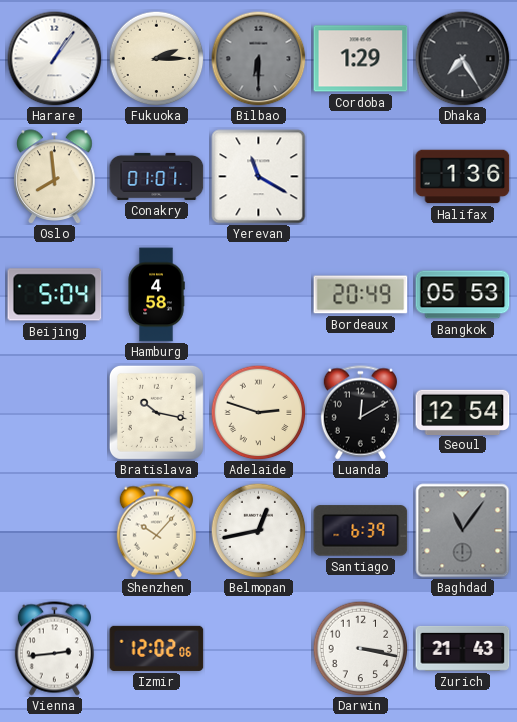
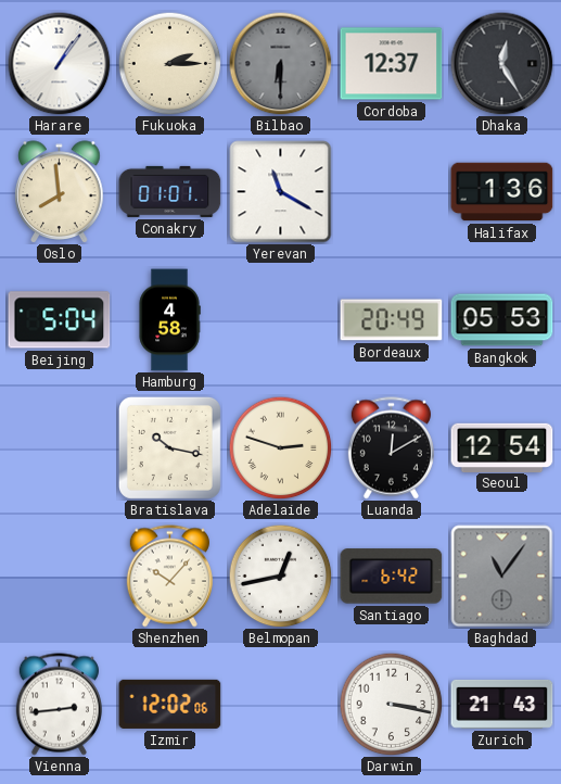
Cordoba: 1:29 -> 12:37
Dhaka: 7:25 -> 12:25
Santiago: 6:39 -> 6:42
